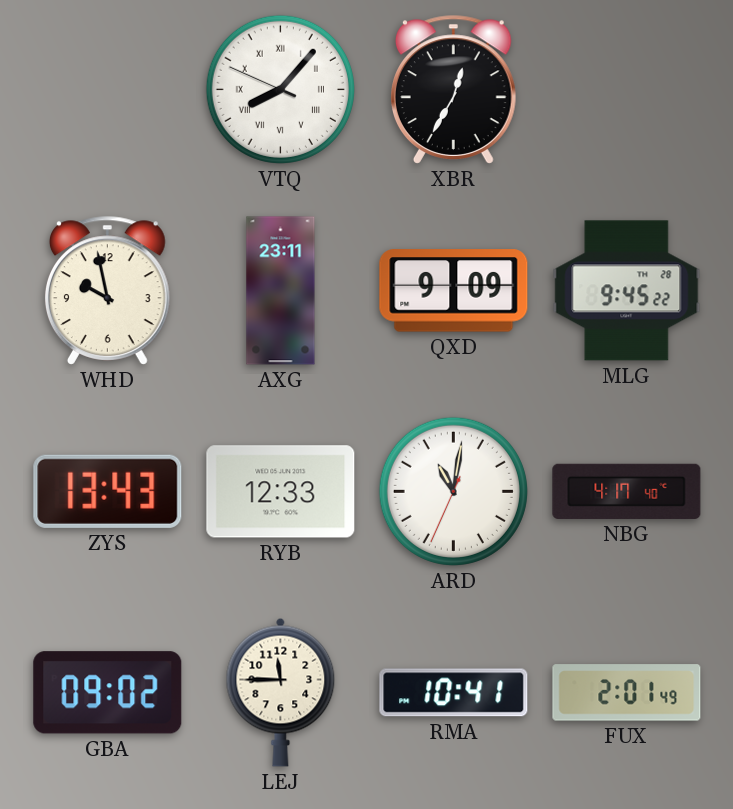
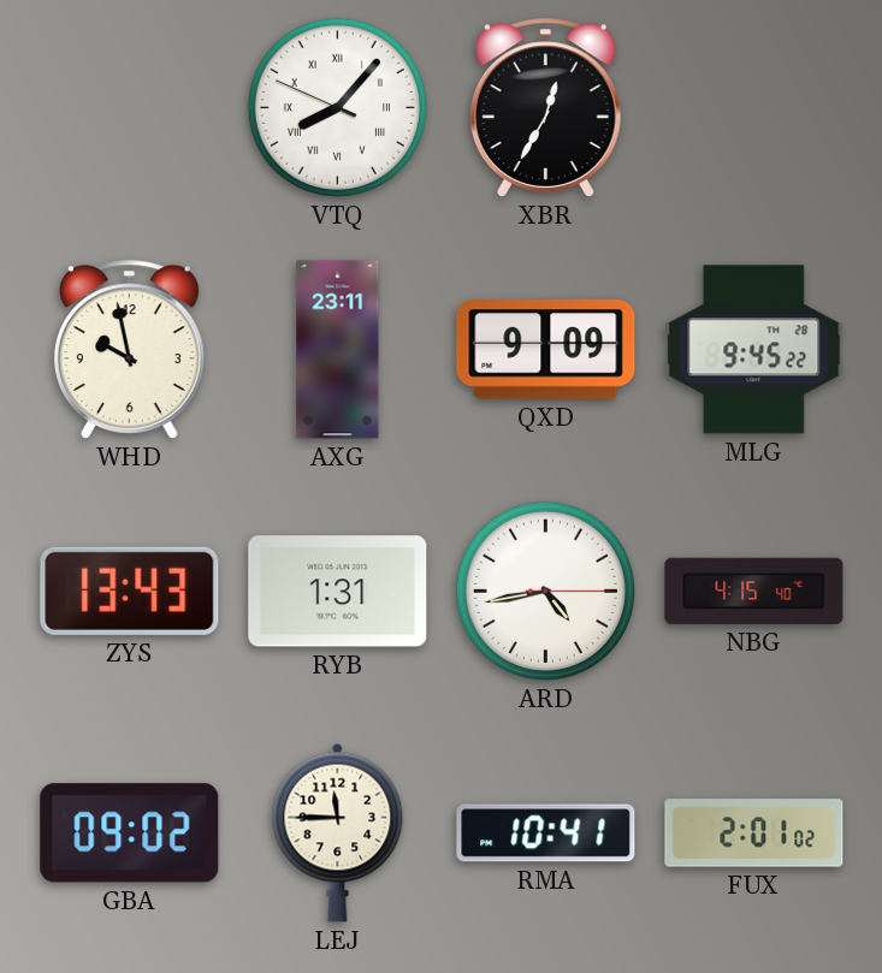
RYB: 12:33 -> 1:31
ARD: 11:01 -> 4:43
NBG: 4:17 -> 4:15
FUX: 2:01:49 -> 2:01:02
